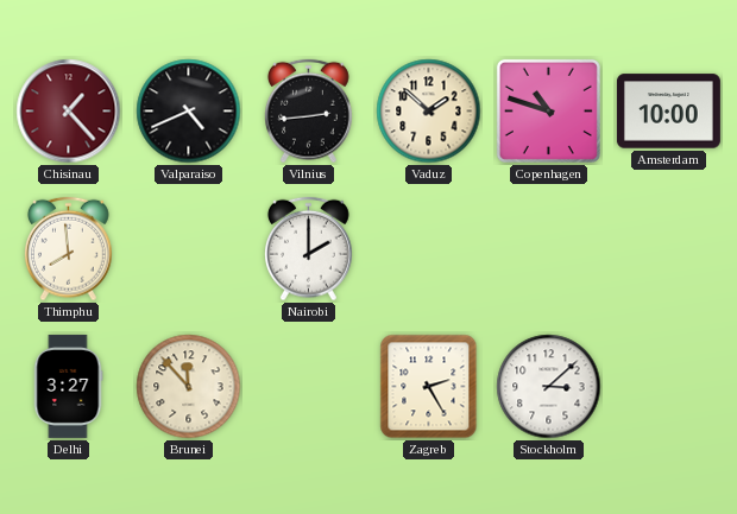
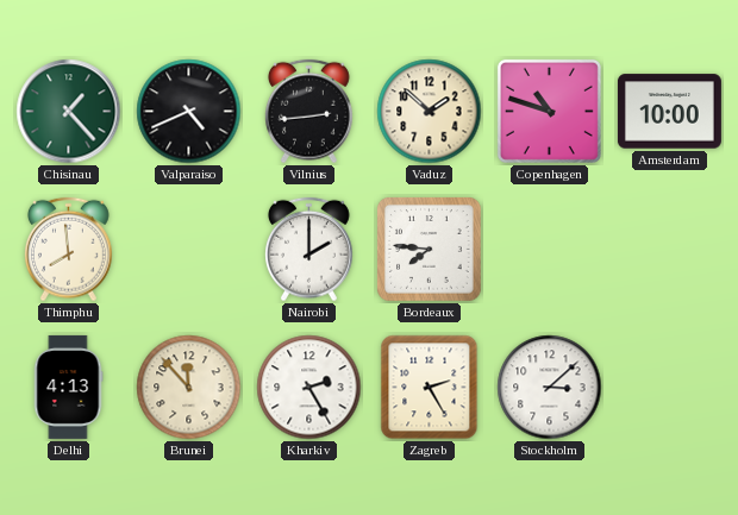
Chisinau dial: burgundy -> green
Bordeaux: none -> 7:46
Delhi: 3:27 -> 4:13
Kharkiv: none -> 2:25
